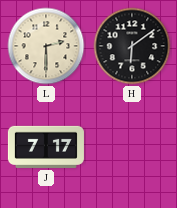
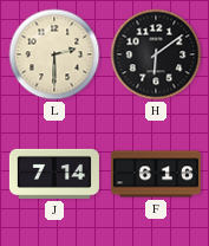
J: 7:17 -> 7:14
F: none -> 6:16
